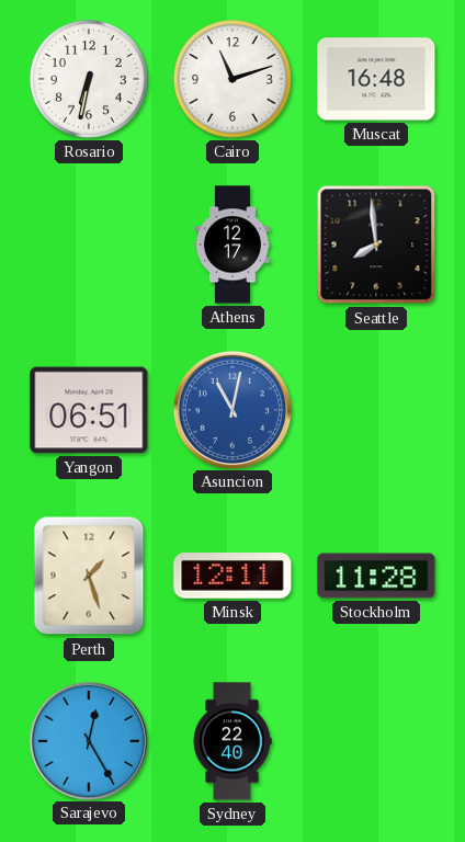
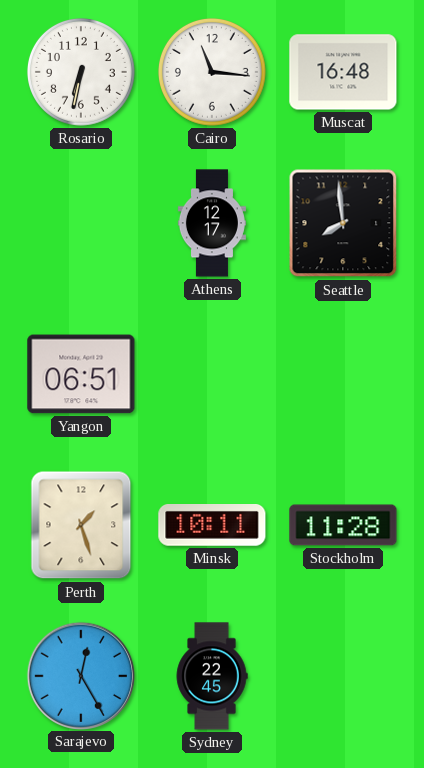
Cairo: 11:12 -> 11:16
Asuncion: 11:02 -> none
Minsk: 12:11 -> 10:11
Sydney: 22:40 -> 22:45
